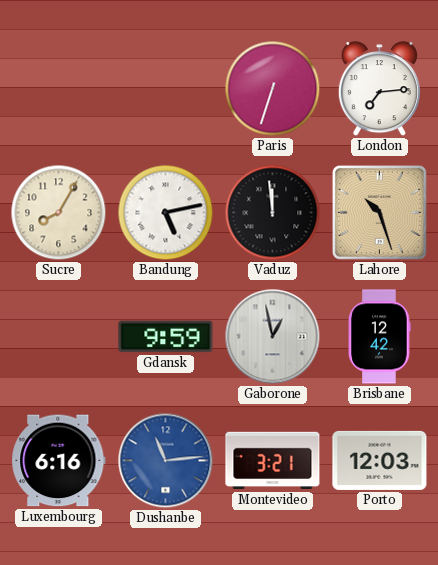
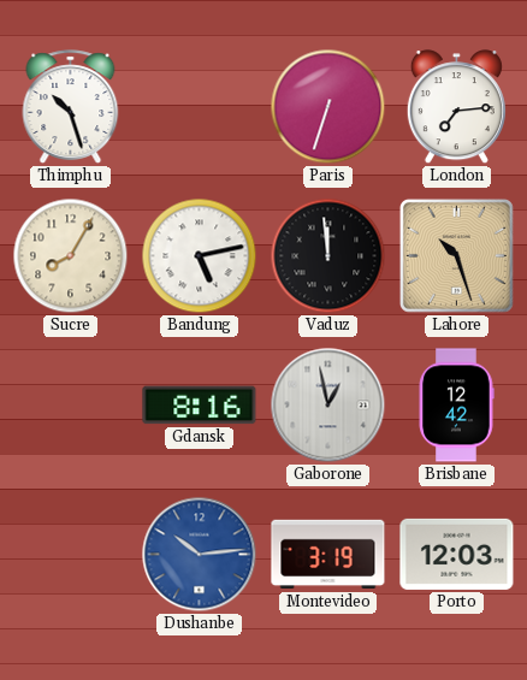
Thimphu: none -> 10:27
Gdansk: 9:59 -> 8:16
Luxembourg: 6:16 -> none
Dushanbe: 11:14 -> 10:14
Montevideo: 3:21 -> 3:19
